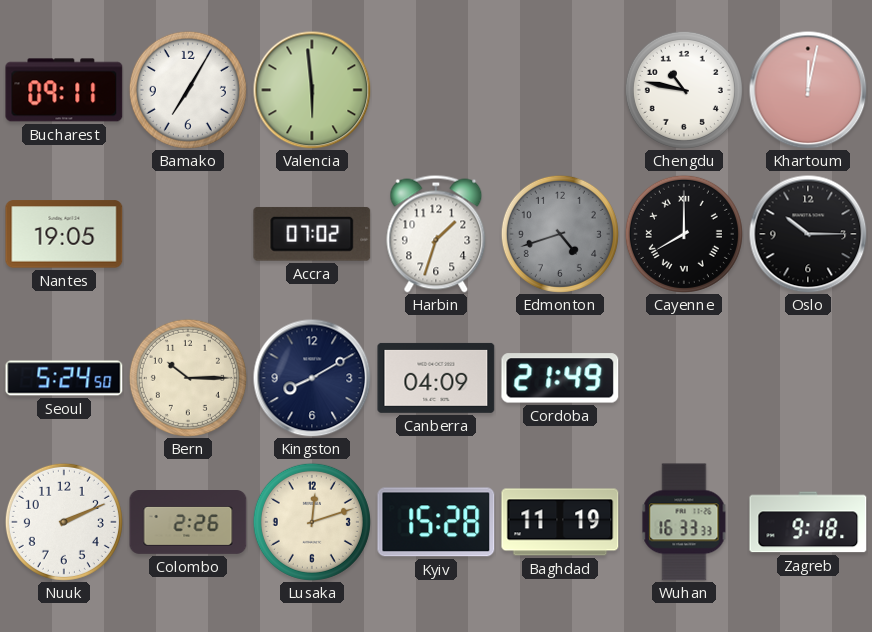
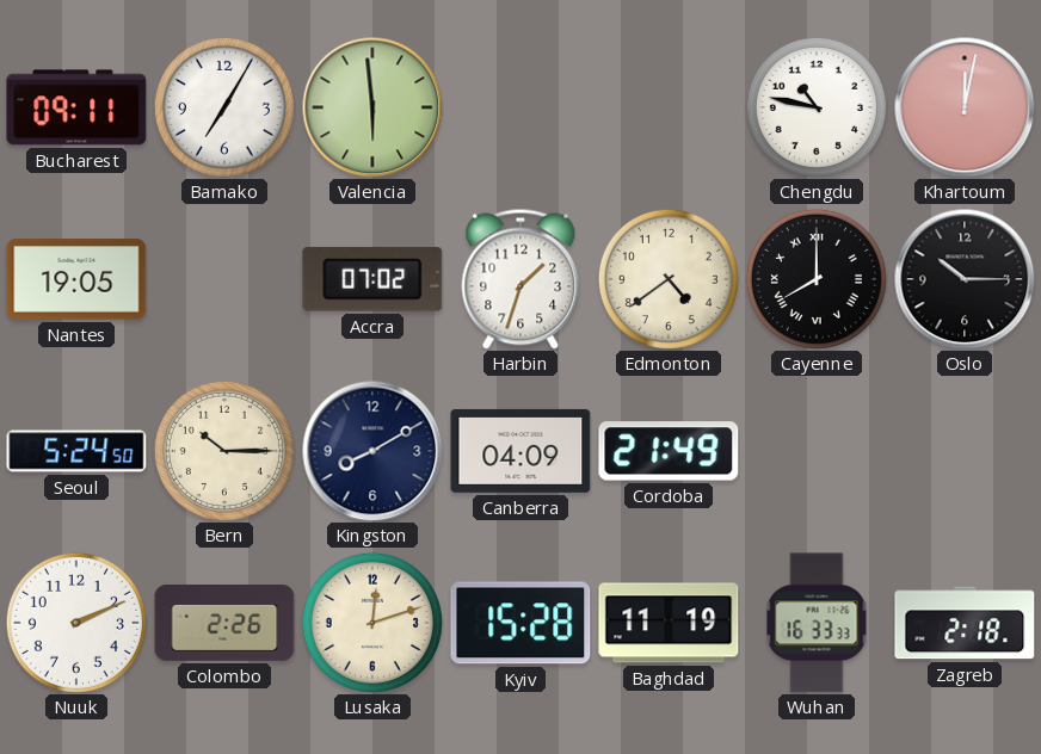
Edmonton: 4:42 -> 4:39
Edmonton dial: grey -> cream
Zagreb: 9:18 -> 2:18
